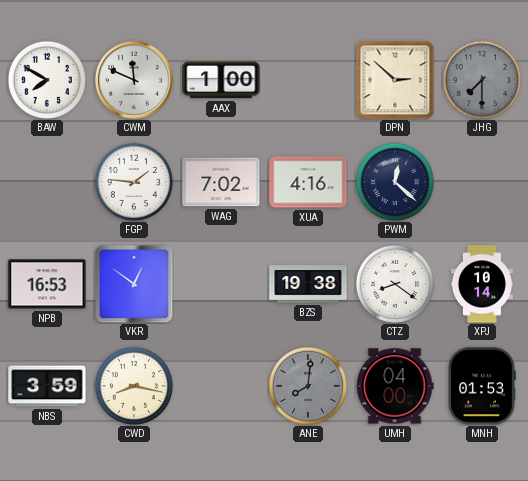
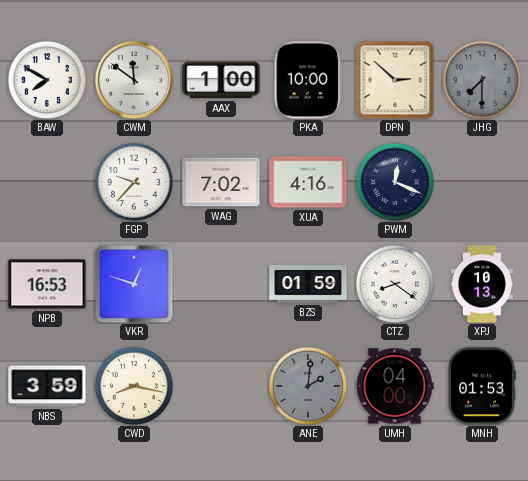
CWM: 11:49 -> 11:51
PKA: none -> 10:00
FGP: 1:46 -> 9:37
PWM: 12:22 -> 12:19
VKR: 12:51 -> 12:48
BZS: 19:38 -> 01:59
XPJ: 10:14 -> 10:13
ANE: 8:01 -> 2:01
